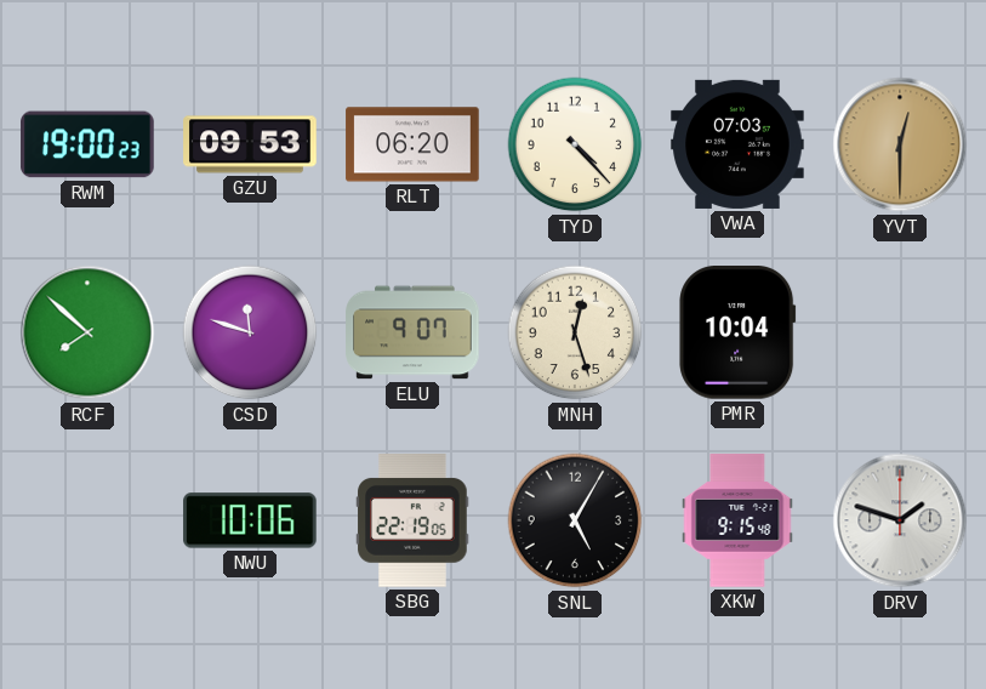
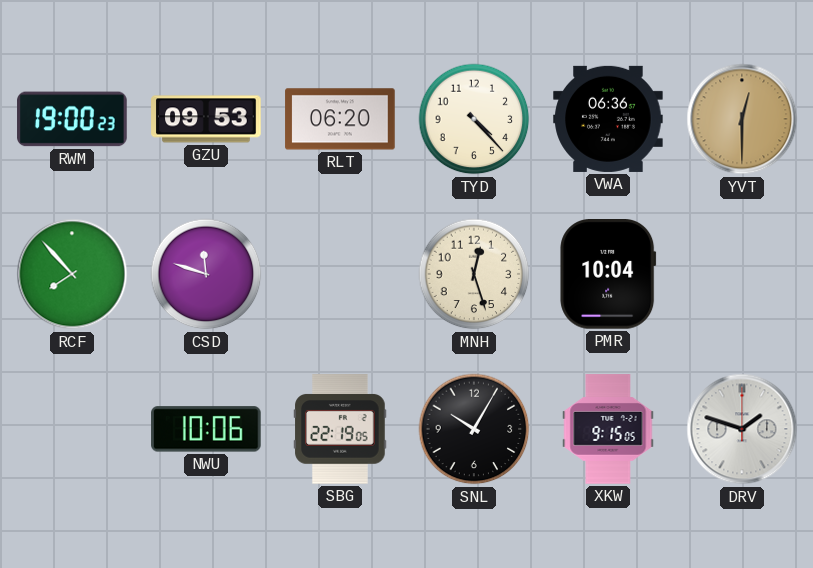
VWA: 07:03 -> 06:36
RCF: 7:52 -> 7:53
ELU: 9:07 -> none
SNL: 5:05 -> 10:05
XKW: 9:15:48 -> 9:15:05
